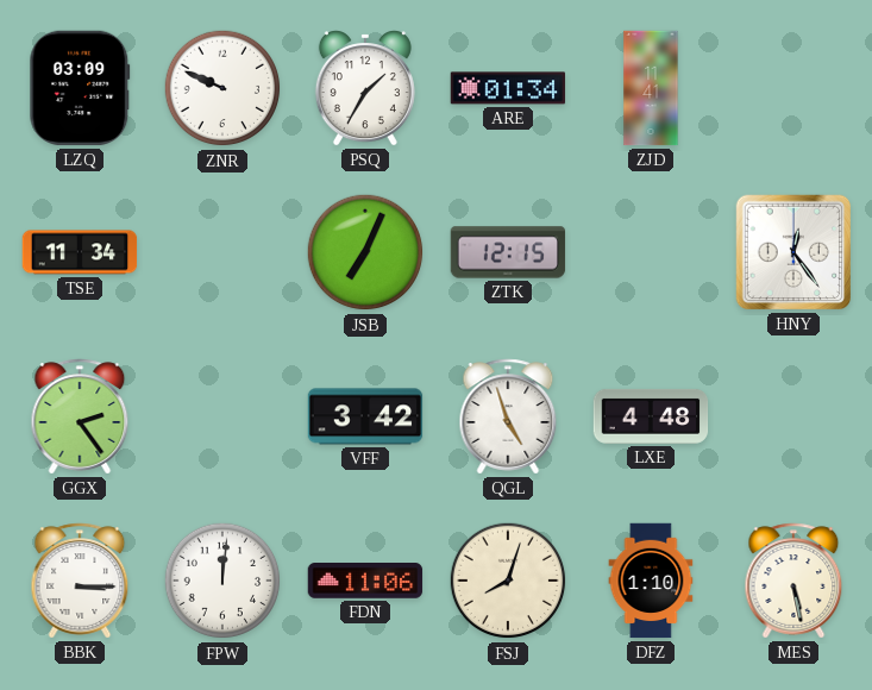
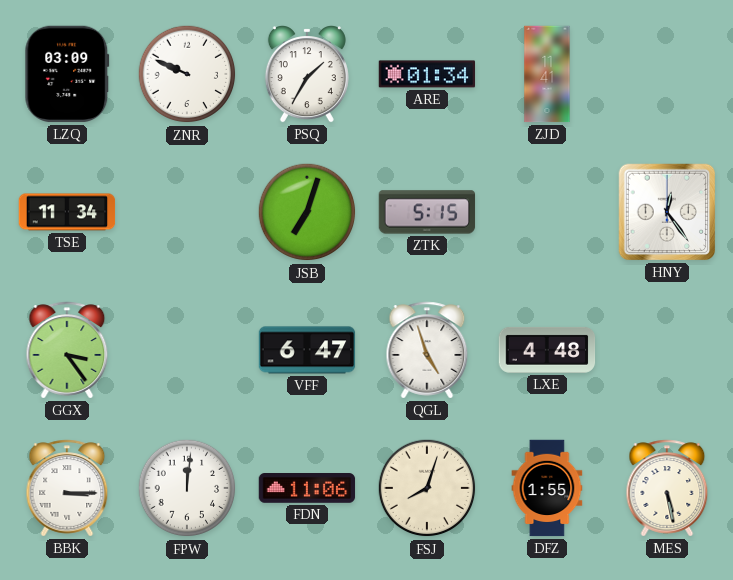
JSB: 7:04 -> 7:03
ZTK: 12:15 -> 5:15
GGX: 2:24 -> 3:24
VFF: 3:42 -> 6:47
DFZ: 1:10 -> 1:55
